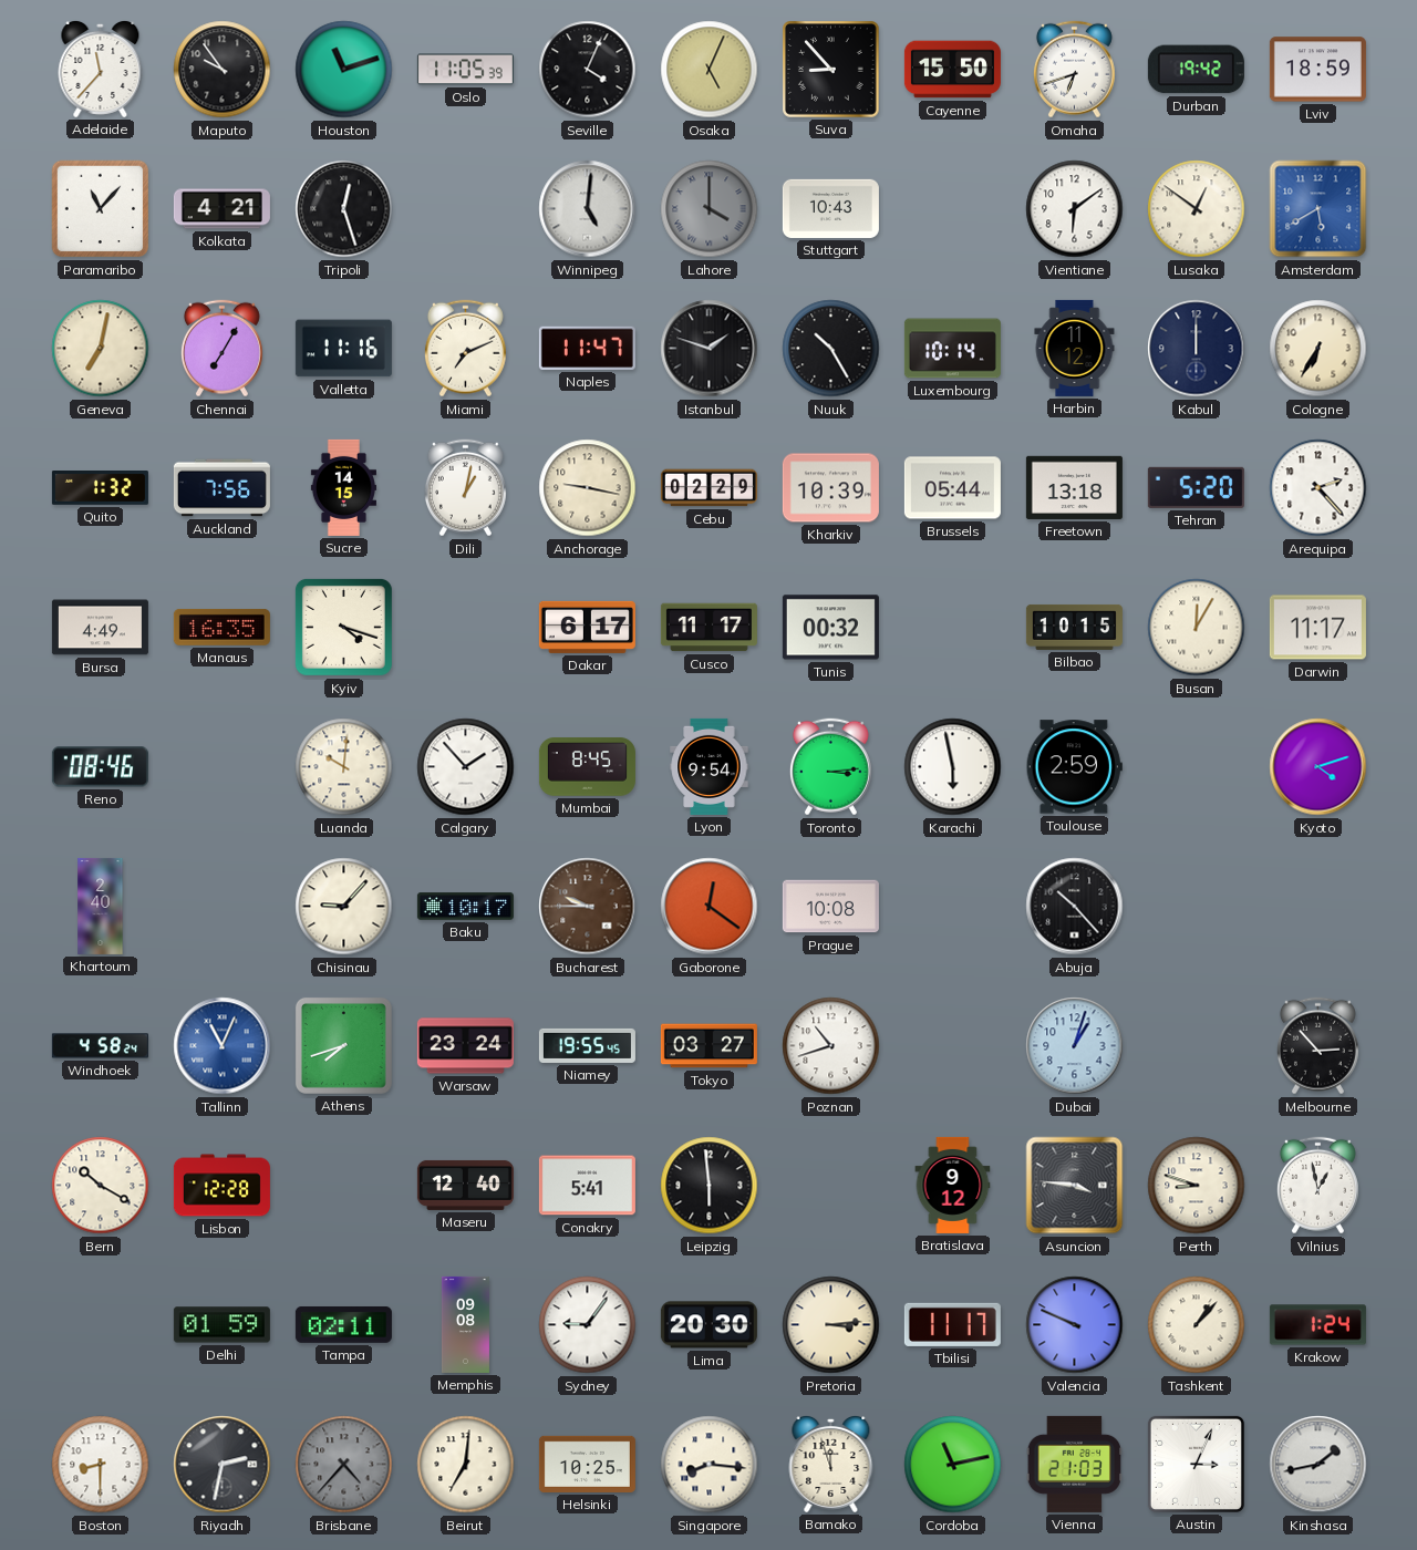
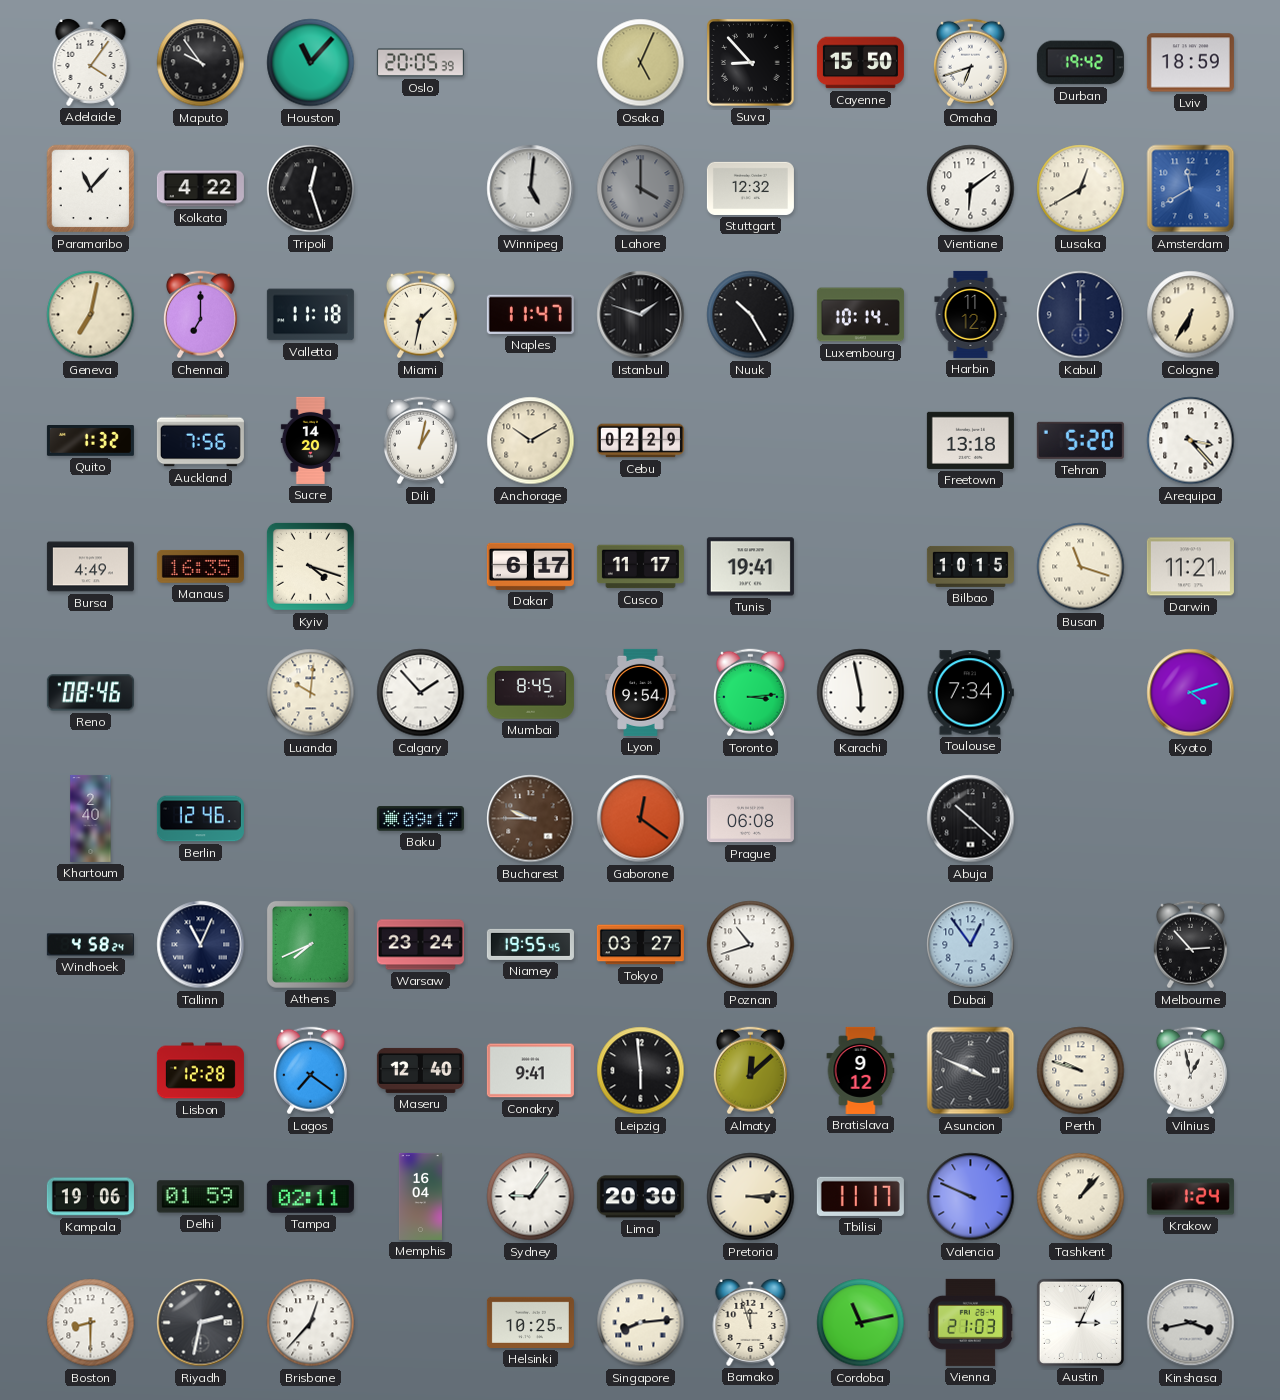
Adelaide: 11:37 -> 4:06
Houston: 11:12 -> 11:07
Oslo: 11:05 -> 20:05
Seville: 4:04 -> none
Kolkata: 4:21 -> 4:22
Stuttgart: 10:43 -> 12:32
Lusaka: 12:51 -> 12:40
Amsterdam: 5:40 -> 11:40
Chennai: 7:05 -> 7:00
Valletta: 11:16 -> 11:18
Miami: 7:11 -> 1:32
Sucre: 14:15 -> 14:20
Anchorage: 9:17 -> 10:10
Kharkiv: 10:39 -> none
Brussels: 05:44 -> none
Arequipa: 2:23 -> 3:23
Tunis: 00:32 -> 19:41
Busan: 12:05 -> 11:18
Darwin: 11:17 -> 11:21
Toulouse: 2:59 -> 7:34
Berlin: none -> 12:46
Chisinau: 9:07 -> none
Baku: 10:17 -> 09:17
Prague: 10:08 -> 06:08
Abuja: 10:23 -> 10:22
Tallinn dial: blue -> navy
Athens: 7:42 -> 7:41
Dubai: 1:03 -> 12:54
Bern: 10:20 -> none
Lagos: none -> 7:21
Conakry: 5:41 -> 9:41
Almaty: none -> 12:08
Asuncion: 3:46 -> 3:49
Perth: 8:48 -> 9:48
Kampala: none -> 19:06
Memphis: 09:08 -> 16:04
Brisbane: 4:37 -> 12:37
Brisbane dial: grey -> white
Beirut: 7:01 -> none
Singapore: 8:16 -> 8:14
Kinshasa: 1:43 -> 3:43
